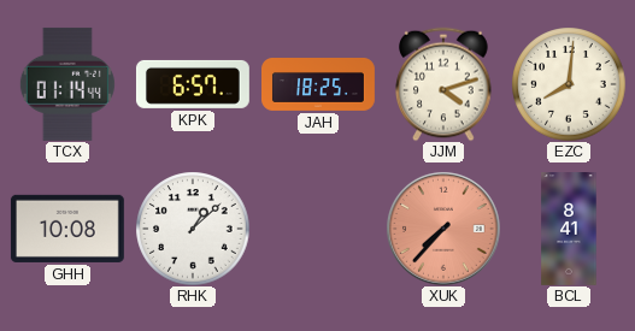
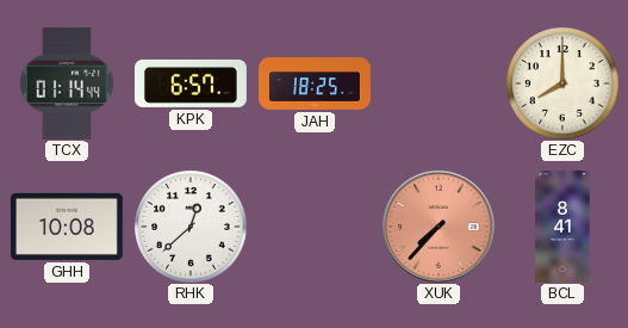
JJM: 4:12 -> none
EZC: 8:01 -> 8:00
RHK: 1:08 -> 12:38
